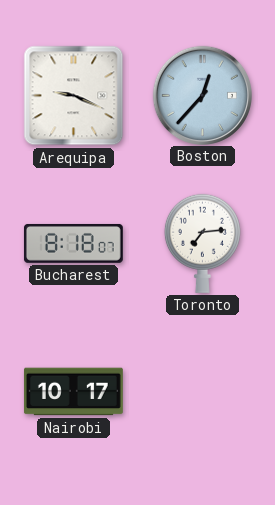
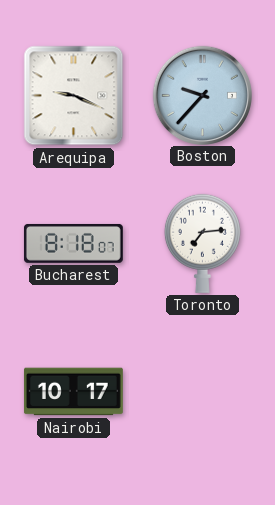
Boston: 12:37 -> 9:37
